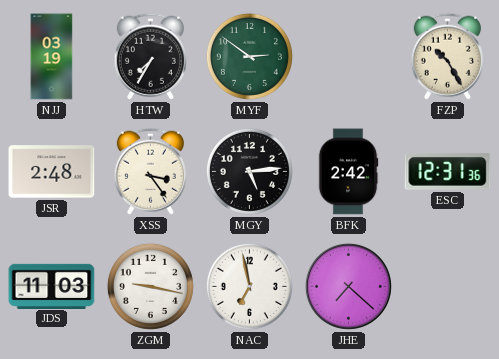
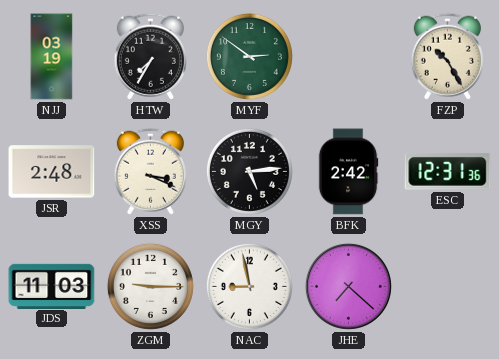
XSS: 3:24 -> 3:19
ZGM: 9:17 -> 9:15
NAC: 6:58 -> 8:58
